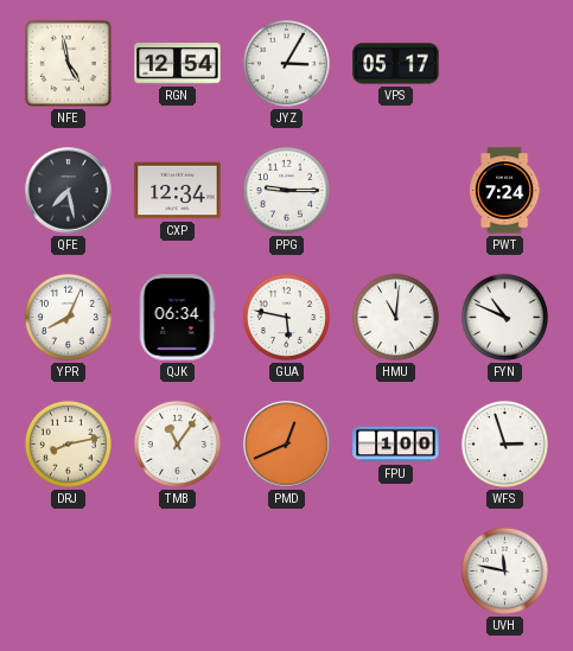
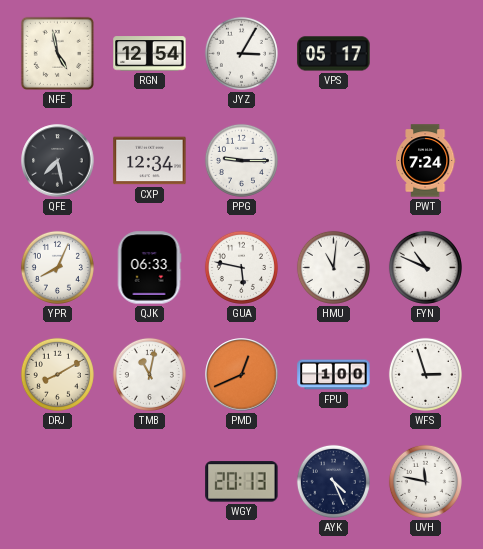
QJK: 06:34 -> 06:33
DRJ: 8:13 -> 8:10
TMB: 11:06 -> 11:02
WGY: none -> 20:13
AYK: none -> 4:26
